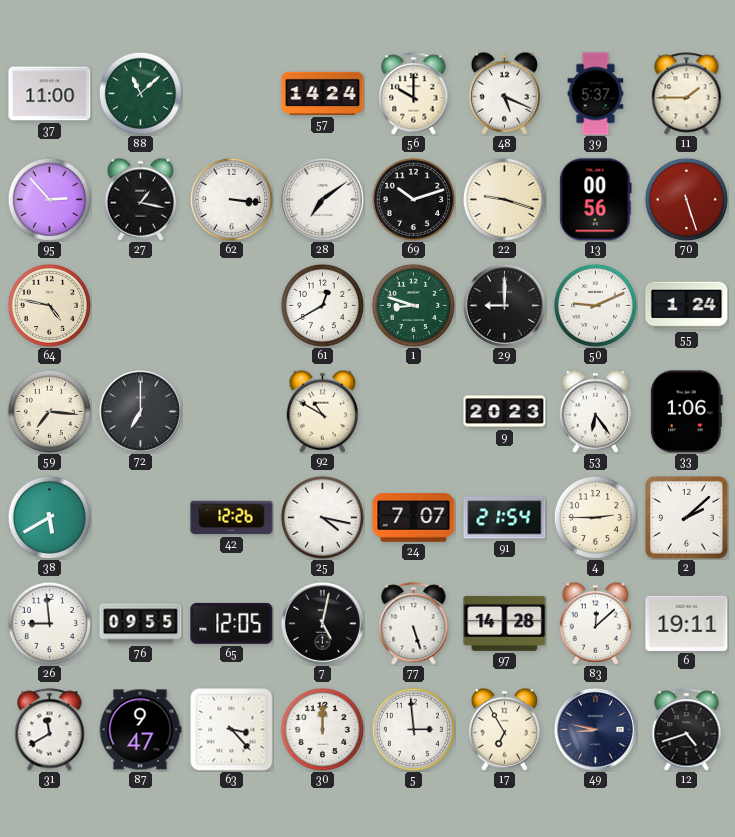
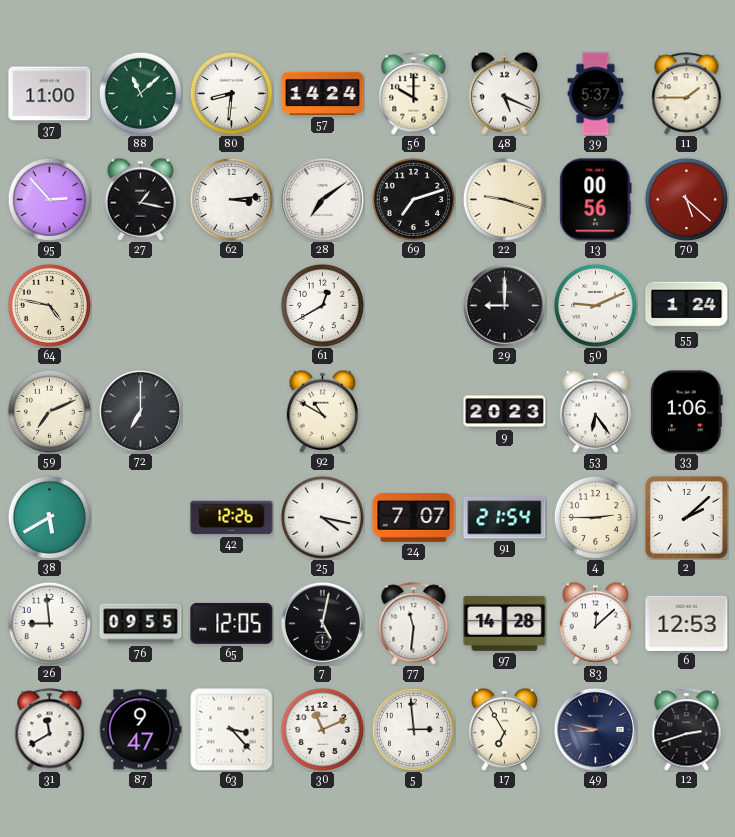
80: none -> 8:31
62: 3:16 -> 3:14
69: 10:12 -> 7:12
70: 5:27 -> 5:22
1: 8:48 -> none
59: 7:16 -> 7:11
77: 5:27 -> 11:31
6: 19:11 -> 12:53
30: 12:00 -> 11:11
12: 4:42 -> 2:42
